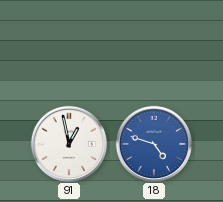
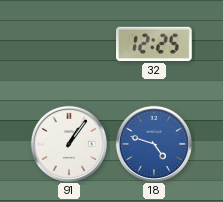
32: none -> 12:25
91: 12:58 -> 1:06
